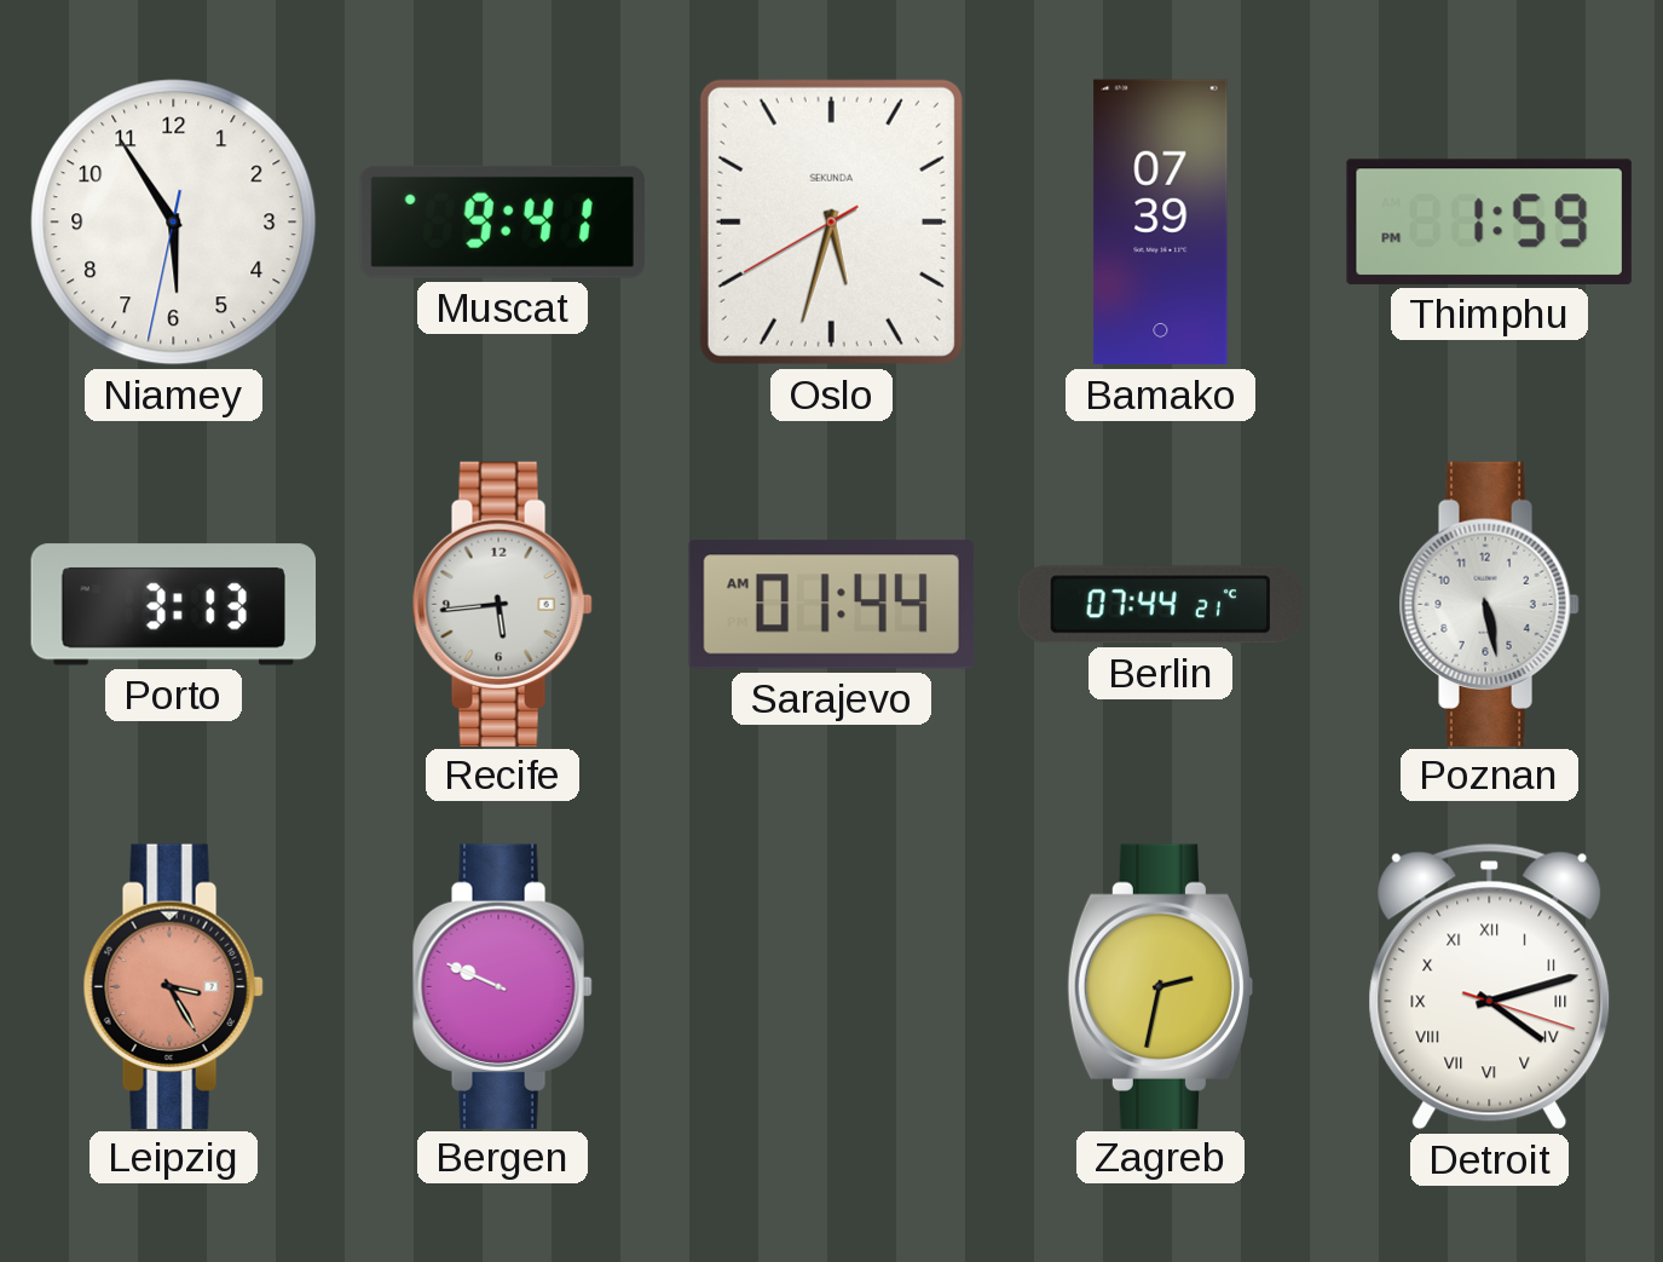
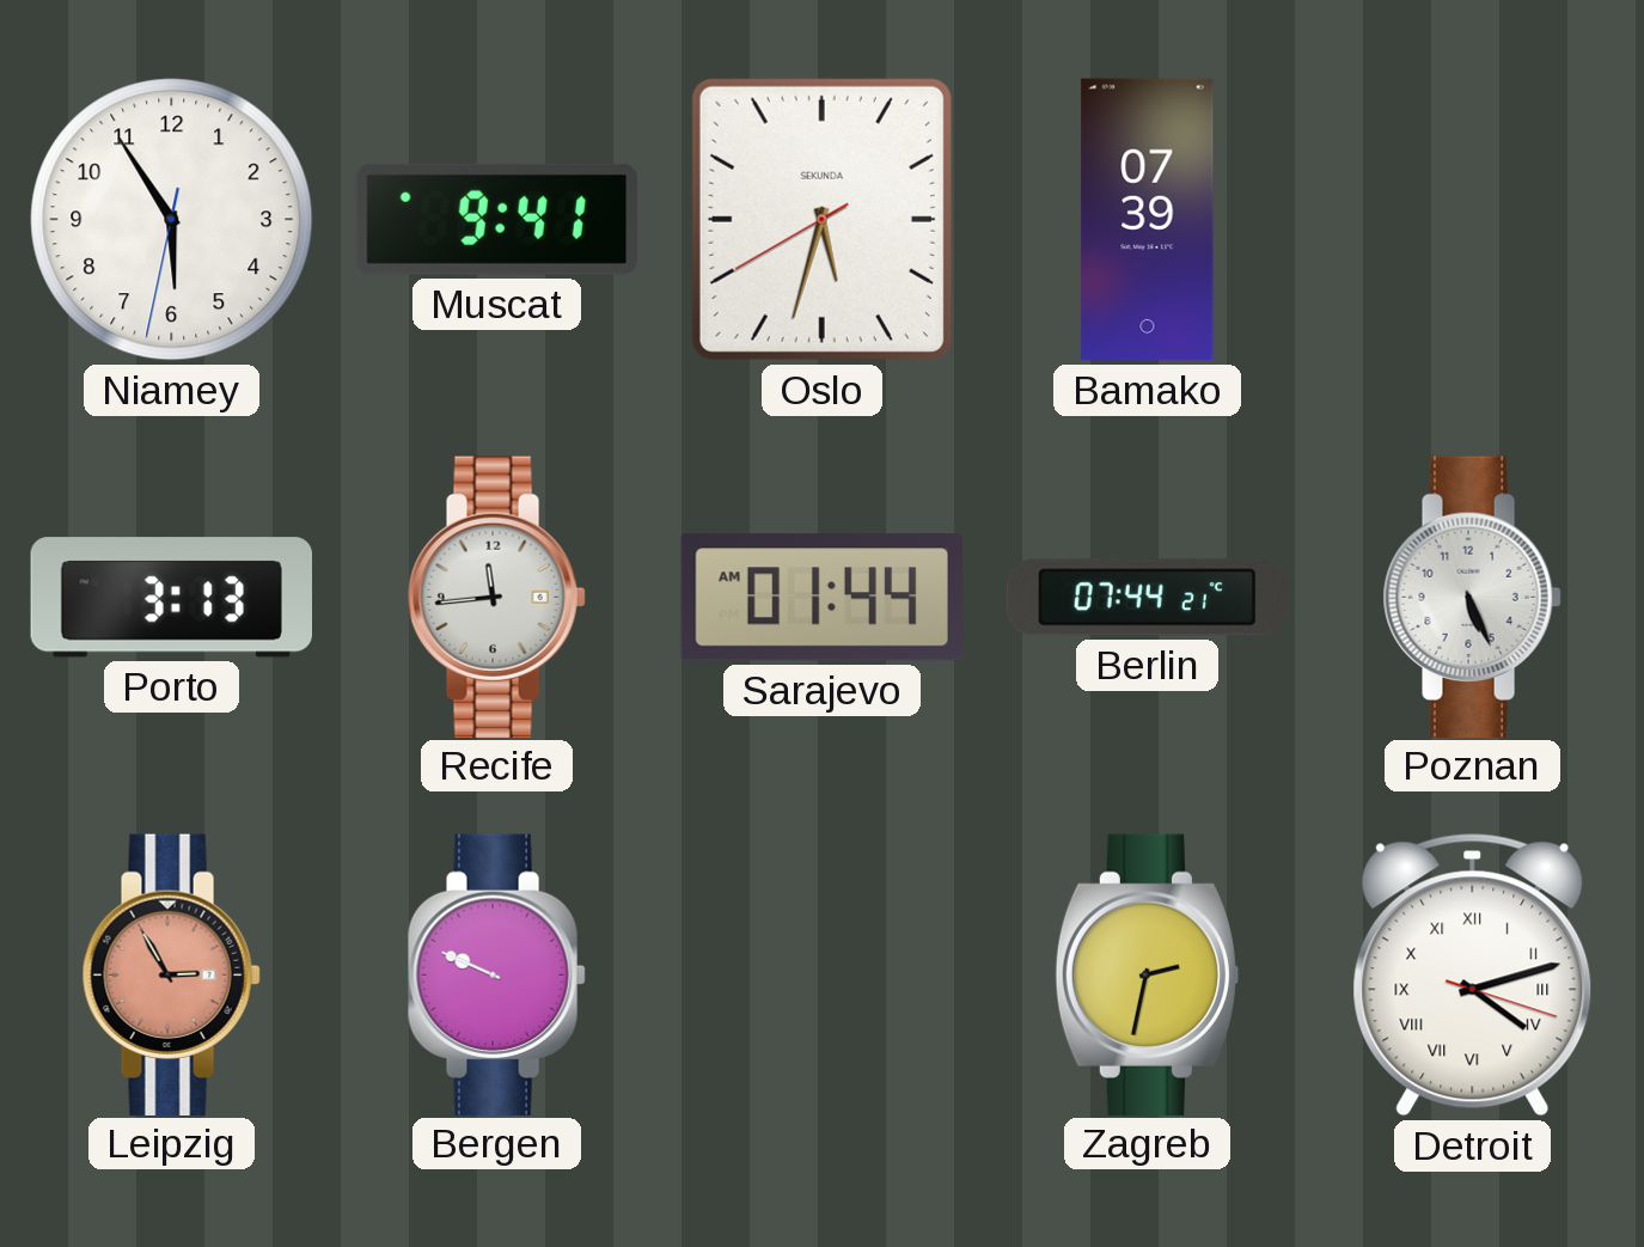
Thimphu: 1:59 -> none
Recife: 5:44 -> 11:44
Poznan: 5:28 -> 5:26
Leipzig: 3:25 -> 2:55
